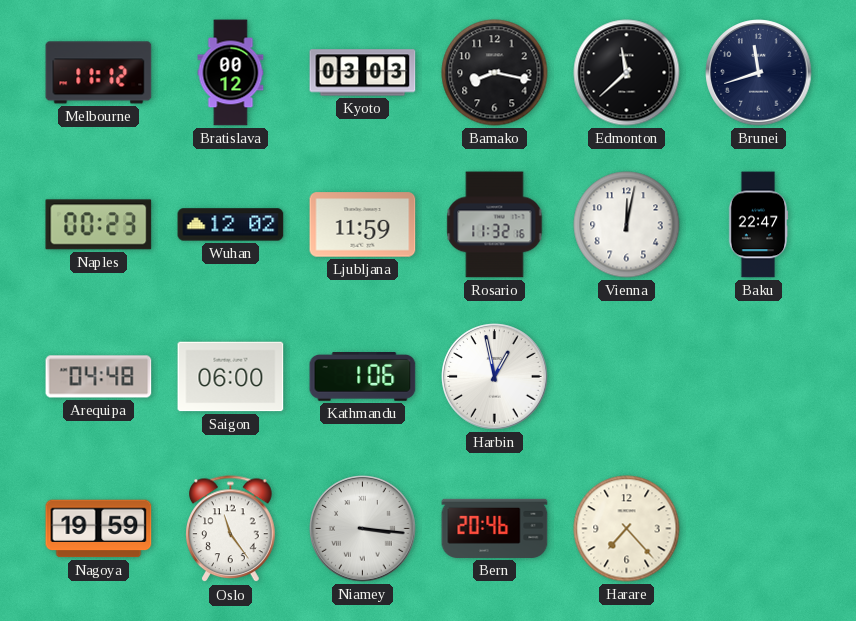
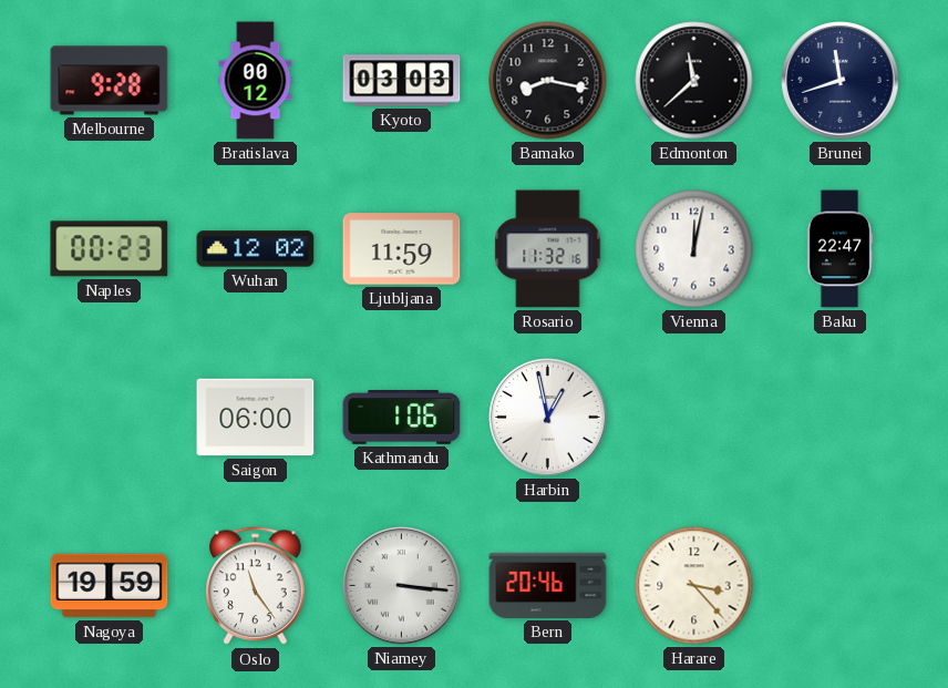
Melbourne: 11:12 -> 9:28
Arequipa: 04:48 -> none
Harare: 7:23 -> 3:23
